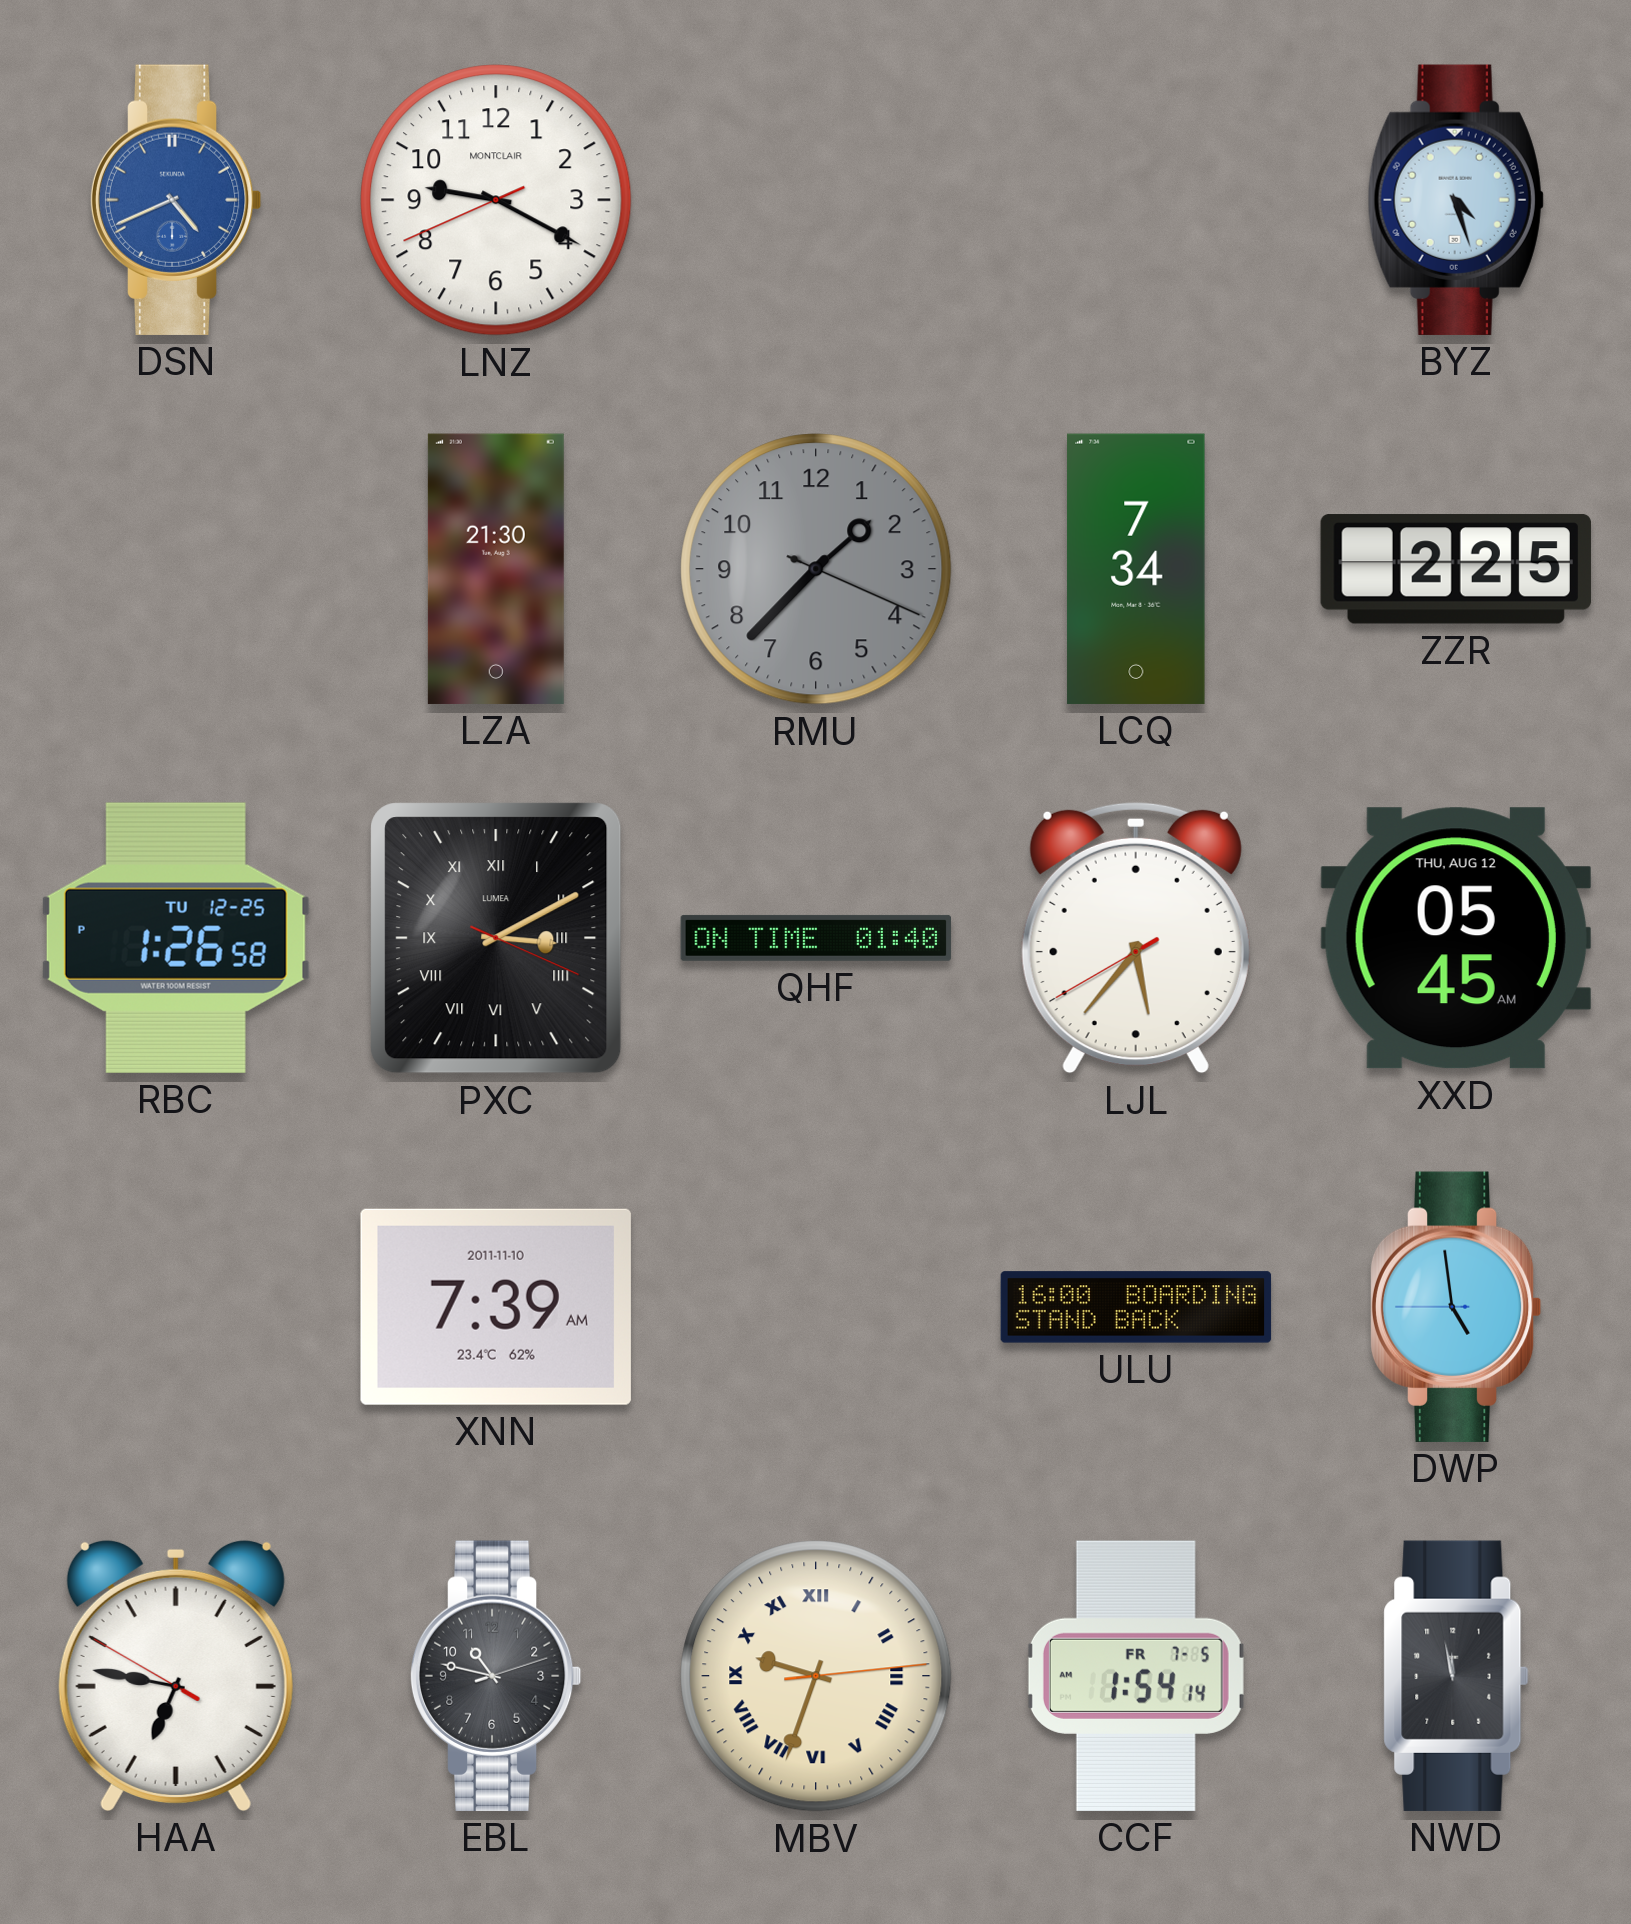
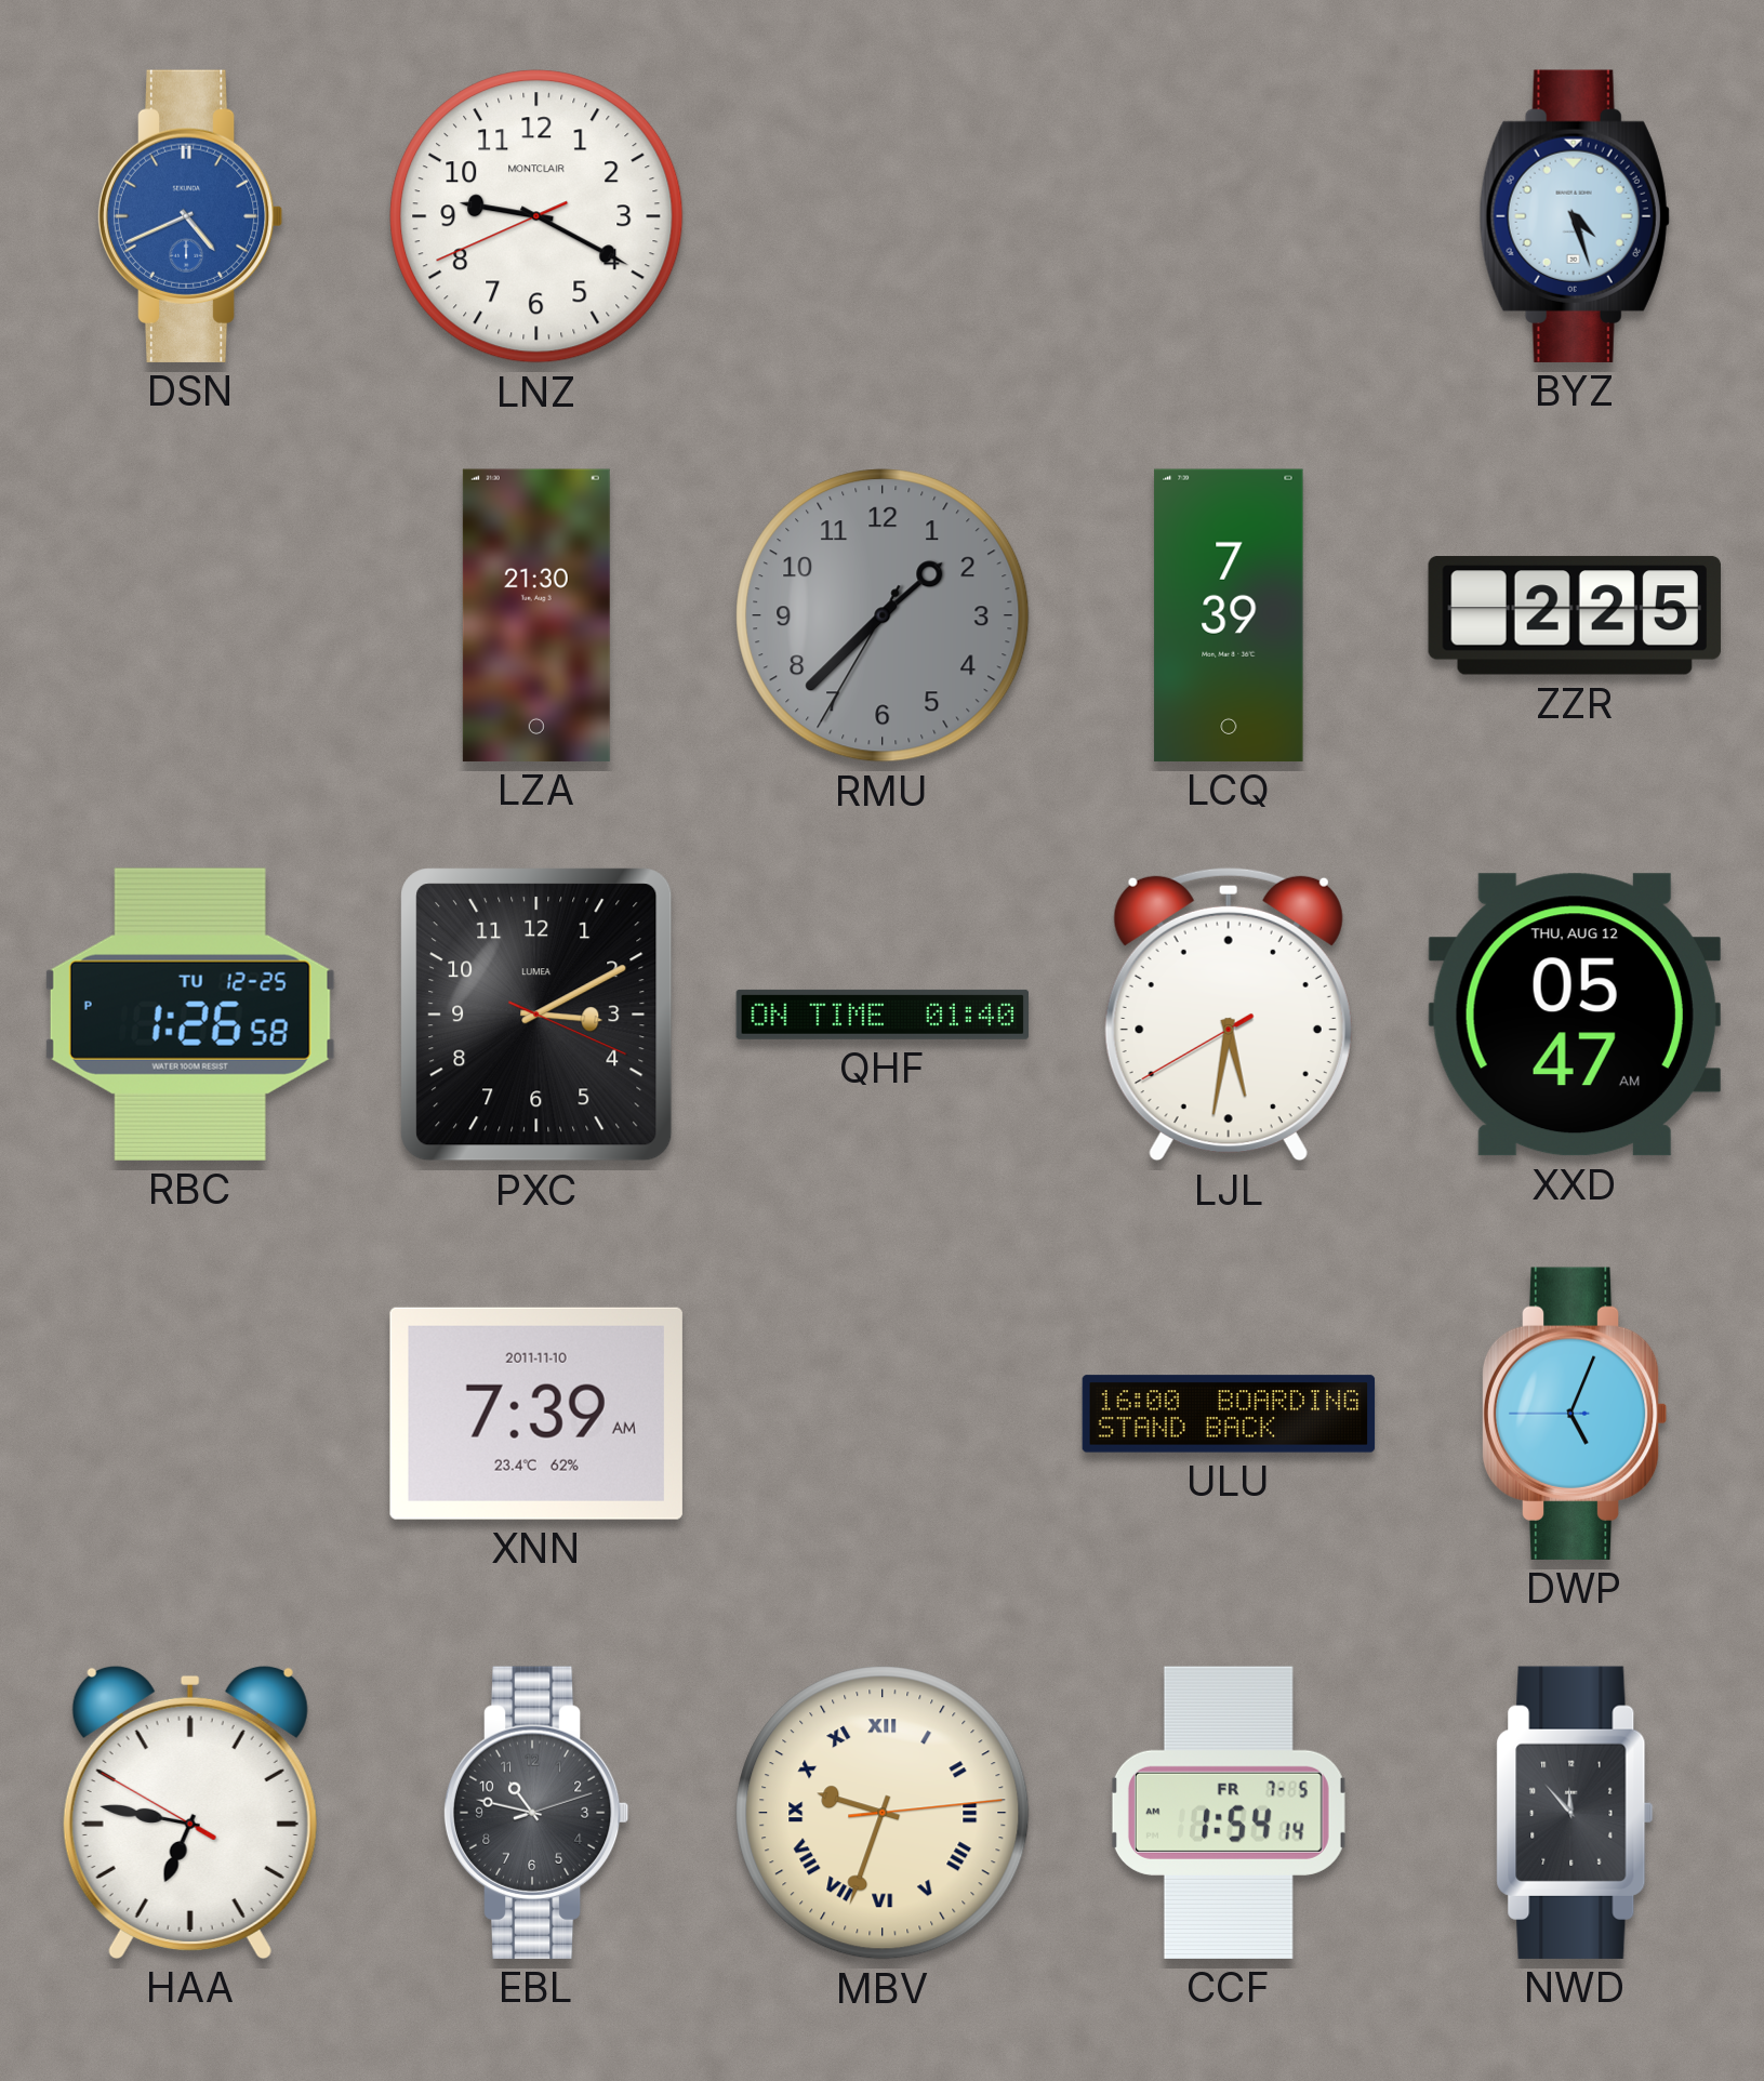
RMU: 1:37:19 -> 1:37:35
LCQ: 7:34 -> 7:39
PXC numerals: Roman -> Arabic
LJL: 5:36 -> 5:31
XXD: 05:45 -> 05:47
DWP: 4:58 -> 5:03
NWD: 11:58 -> 11:53
